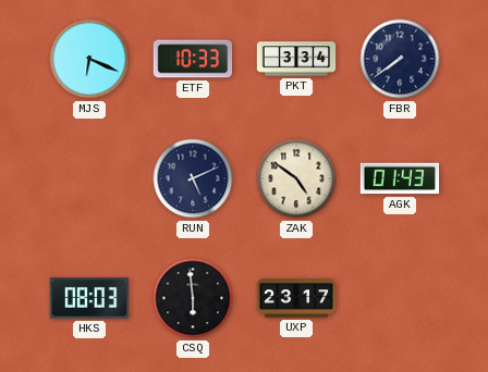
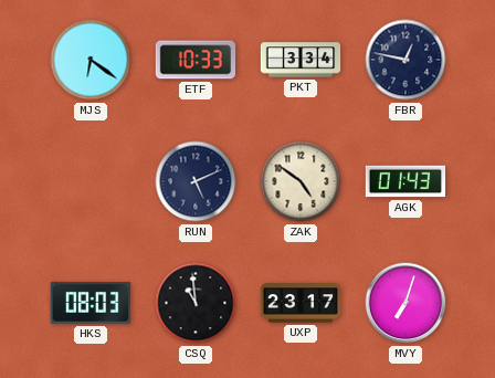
MJS: 6:19 -> 6:21
FBR: 7:39 -> 12:47
CSQ: 5:59 -> 10:59
MVY: none -> 7:03
